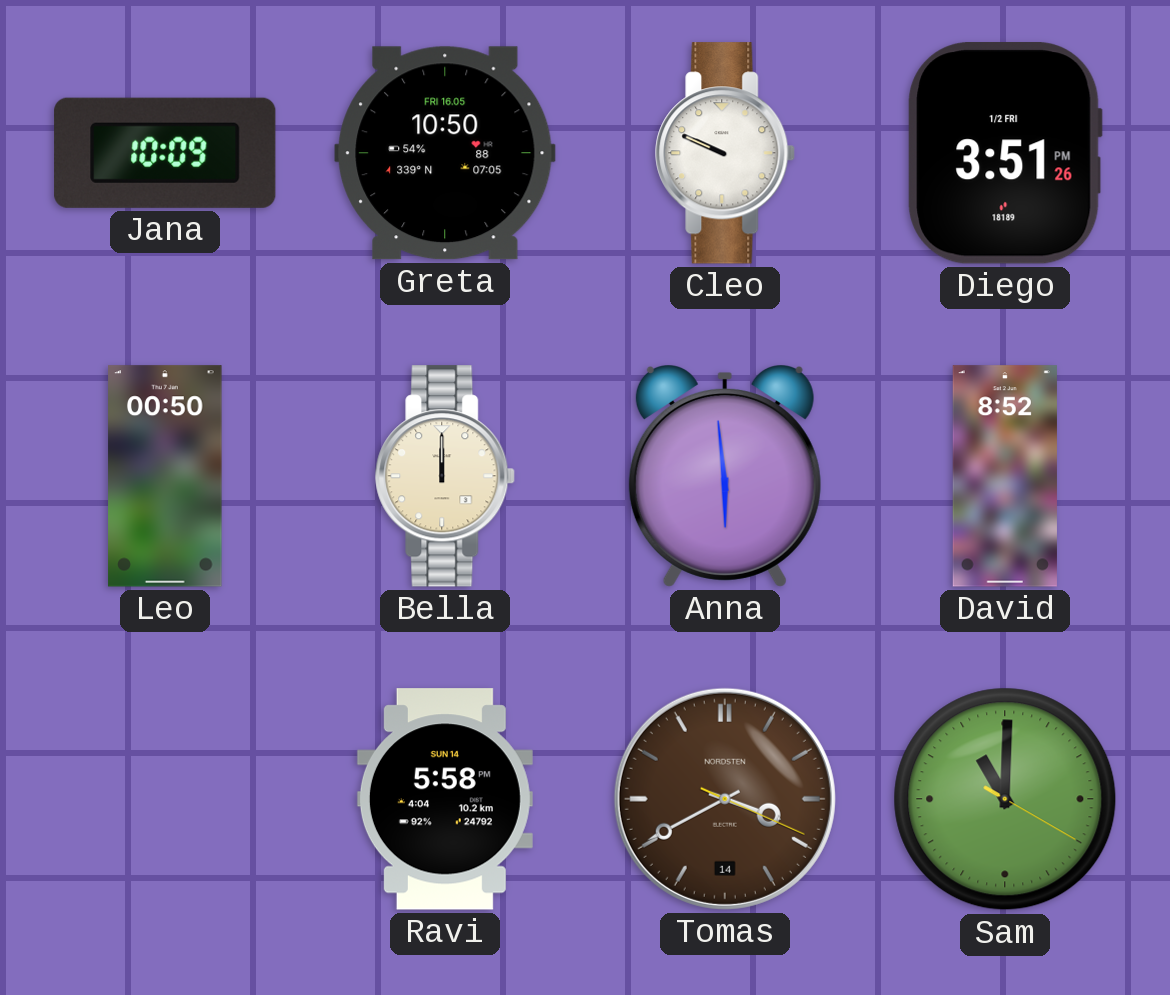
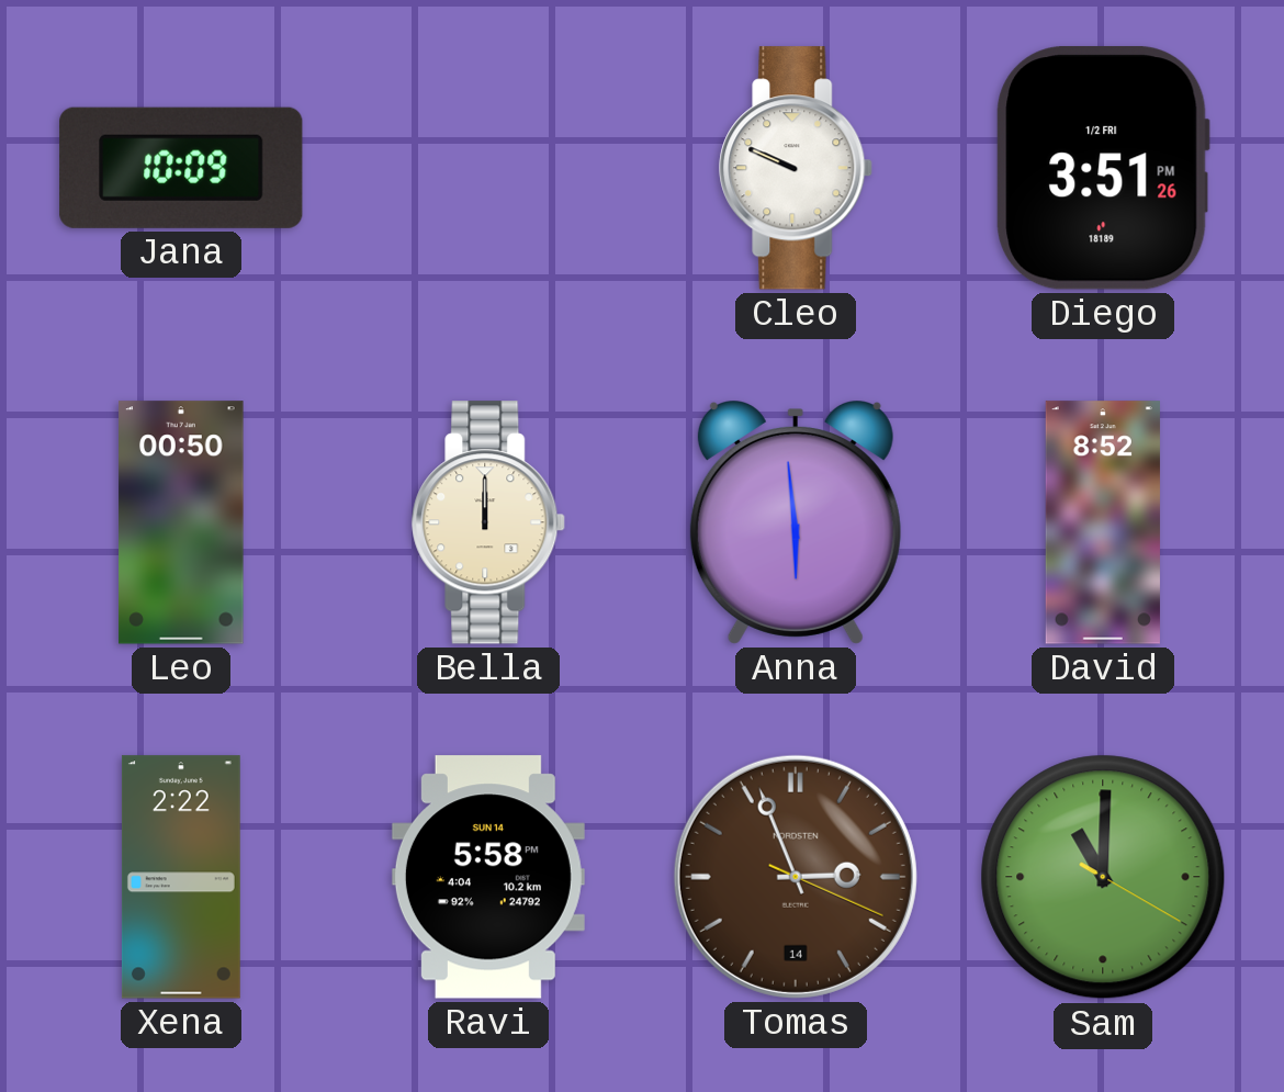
Greta: 10:50 -> none
Xena: none -> 2:22
Tomas: 3:40 -> 2:56
